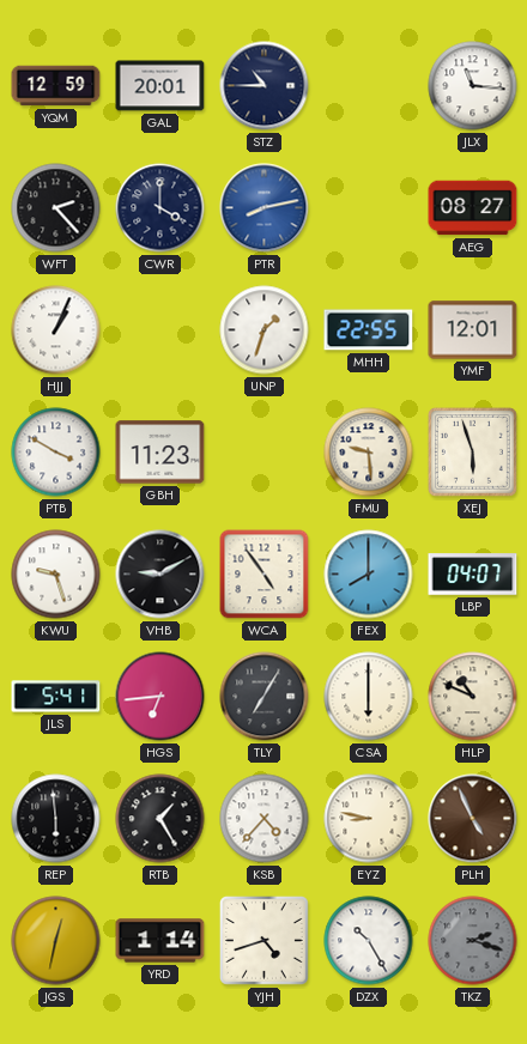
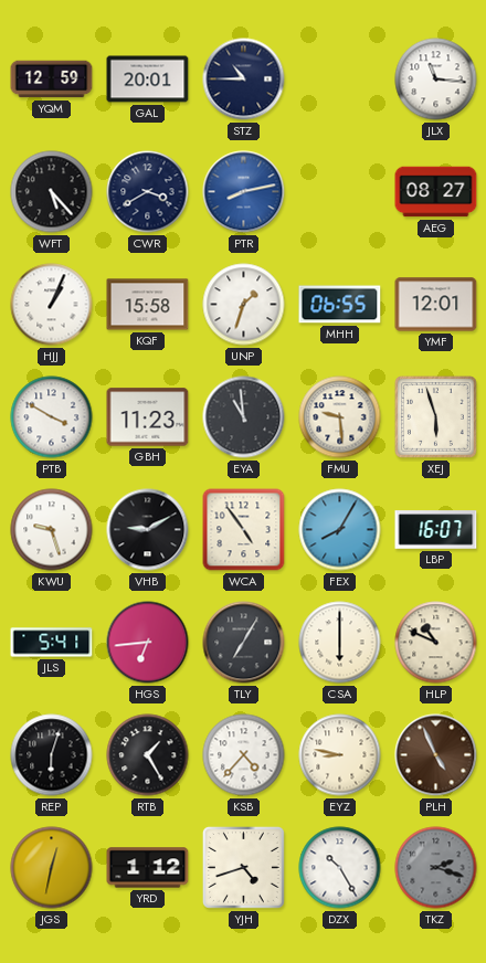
WFT: 2:23 -> 5:23
CWR: 4:00 -> 3:40
KQF: none -> 15:58
MHH: 22:55 -> 06:55
EYA: none -> 10:59
FEX: 8:00 -> 8:05
LBP: 04:07 -> 16:07
REP: 5:59 -> 6:03
YRD: 1:14 -> 1:12
